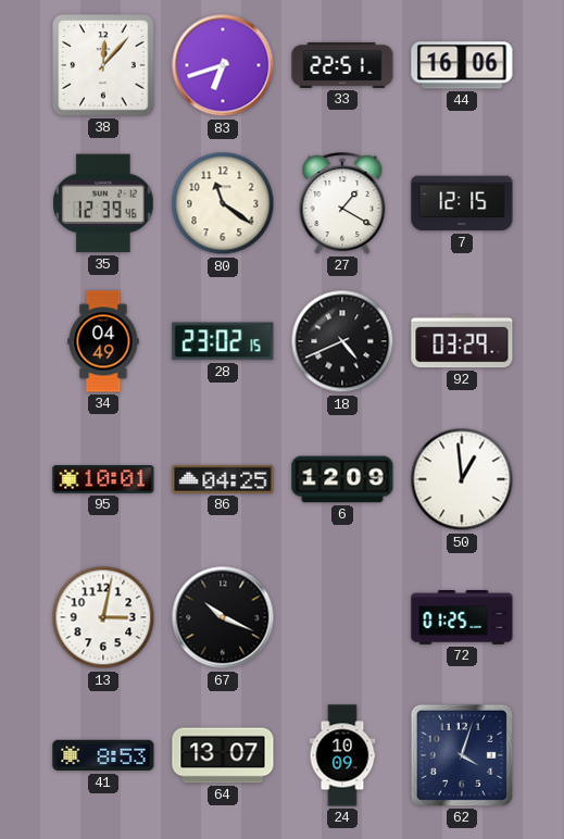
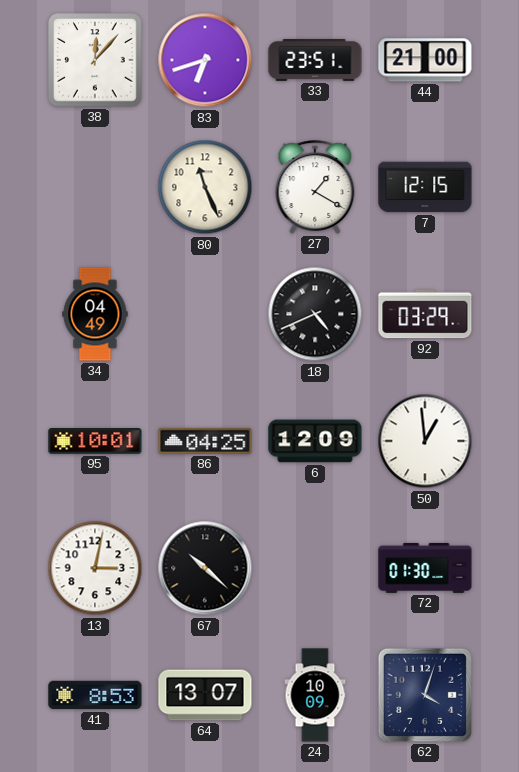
33: 22:51 -> 23:51
44: 16:06 -> 21:00
35: 12:39 -> none
80: 11:21 -> 11:26
28: 23:02 -> none
67: 10:19 -> 10:22
72: 01:25 -> 01:30
